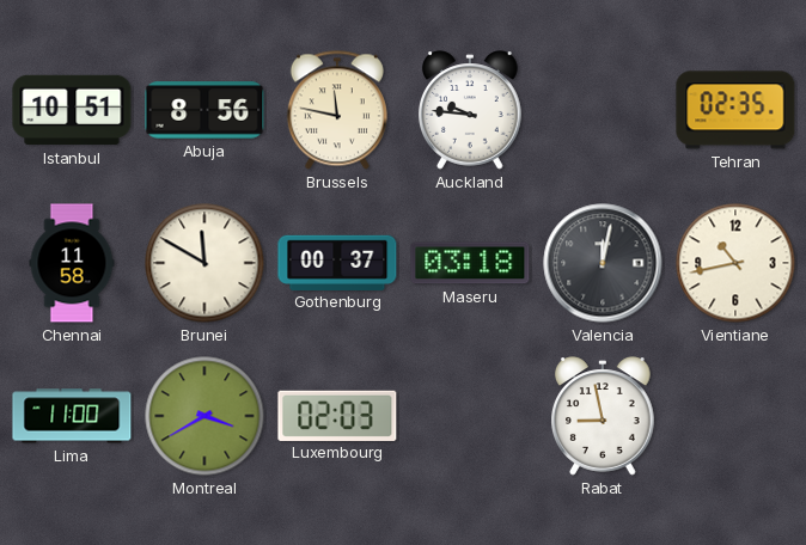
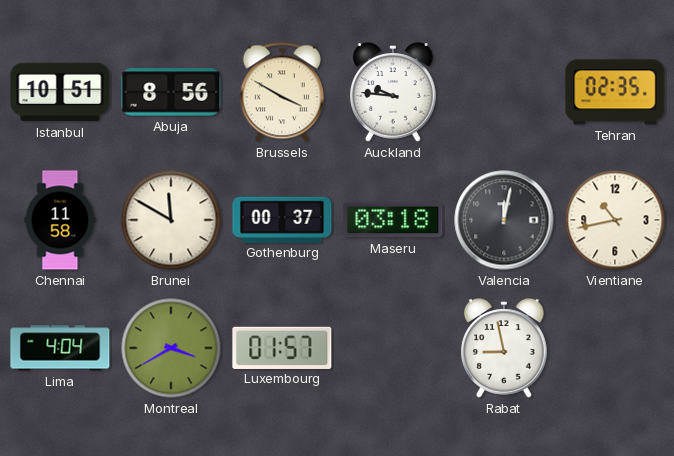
Brussels: 11:47 -> 3:50
Lima: 11:00 -> 4:04
Luxembourg: 02:03 -> 01:57
